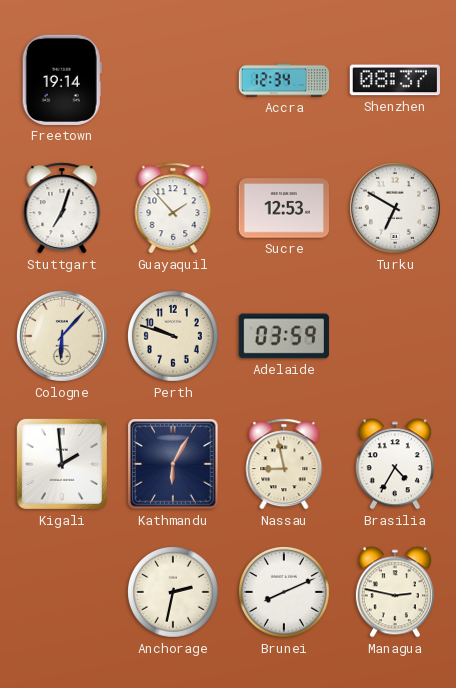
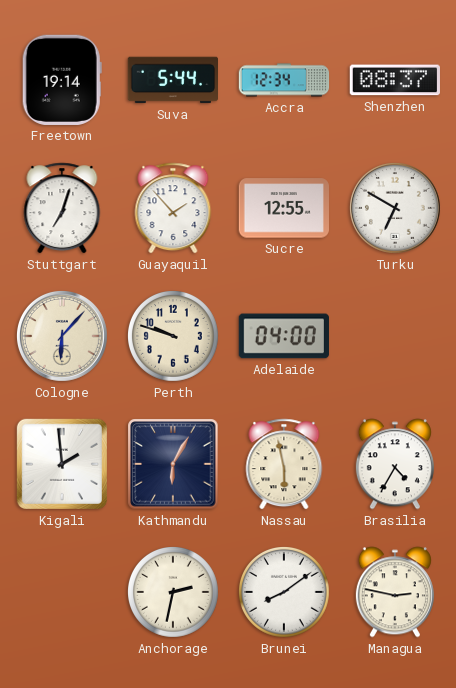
Suva: none -> 5:44
Sucre: 12:53 -> 12:55
Adelaide: 03:59 -> 04:00
Nassau: 8:58 -> 5:58
Brunei: 8:11 -> 8:09
